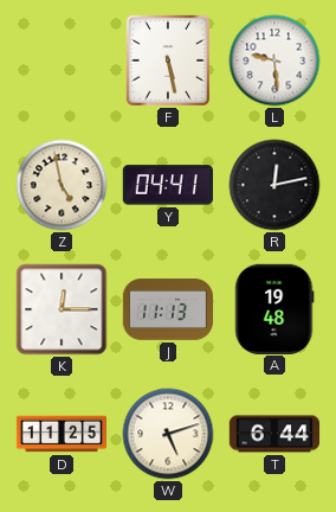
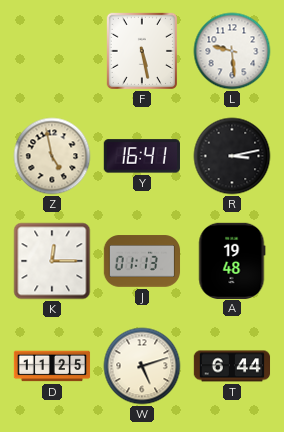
Y: 04:41 -> 16:41
R: 12:13 -> 3:13
J: 11:13 -> 01:13
